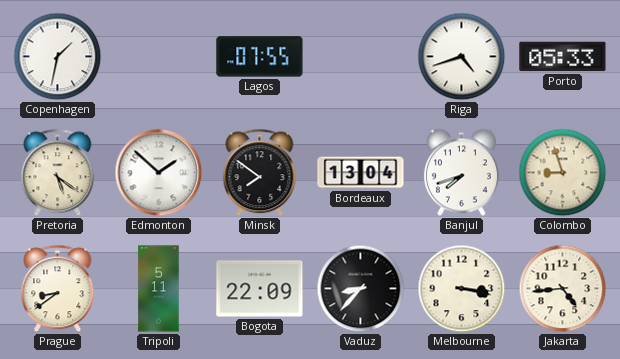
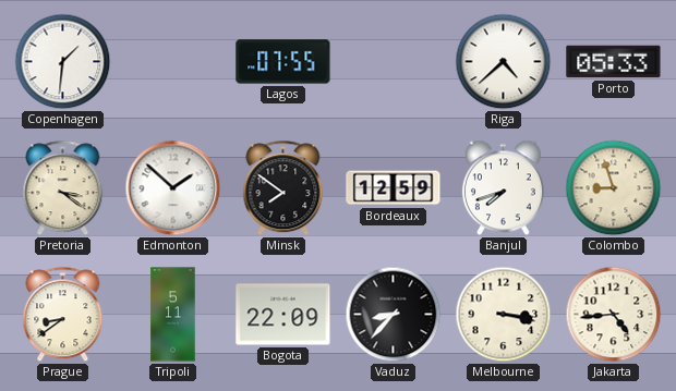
Copenhagen: 1:32 -> 1:31
Riga: 4:42 -> 4:38
Pretoria: 5:21 -> 3:21
Bordeaux: 13:04 -> 12:59
